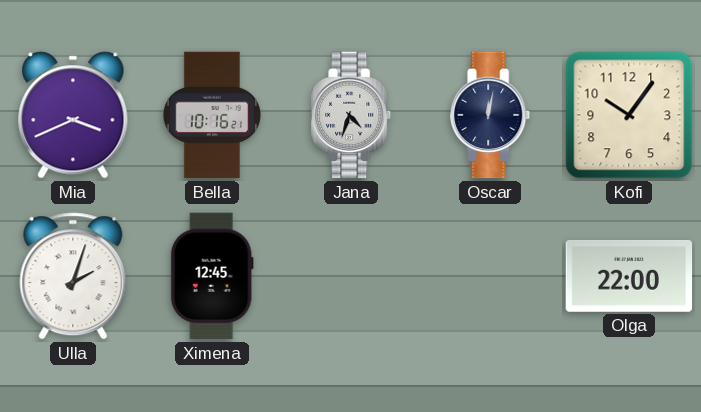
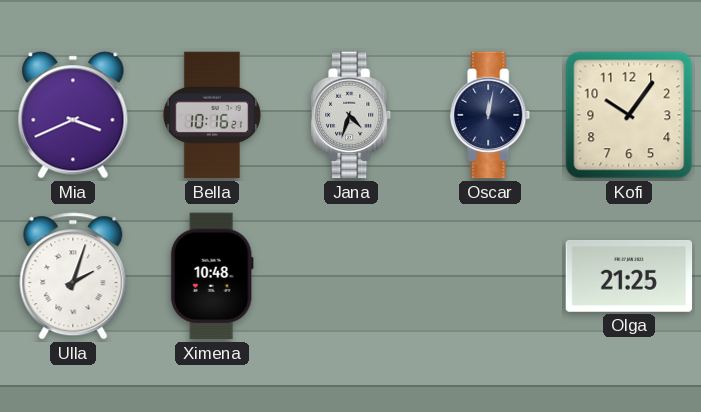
Ximena: 12:45 -> 10:48
Olga: 22:00 -> 21:25
